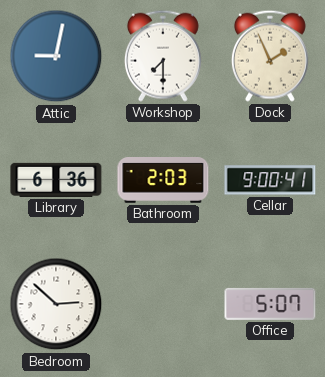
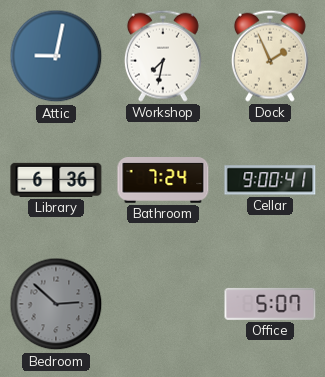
Workshop: 7:30 -> 7:32
Bathroom: 2:03 -> 7:24
Bedroom dial: white -> grey
